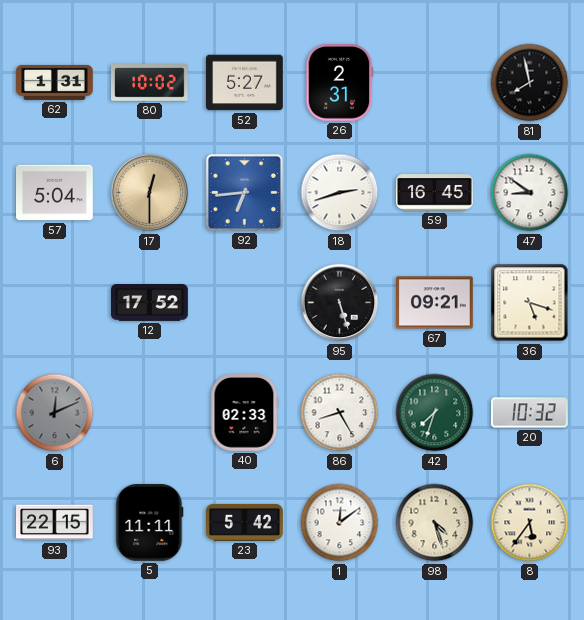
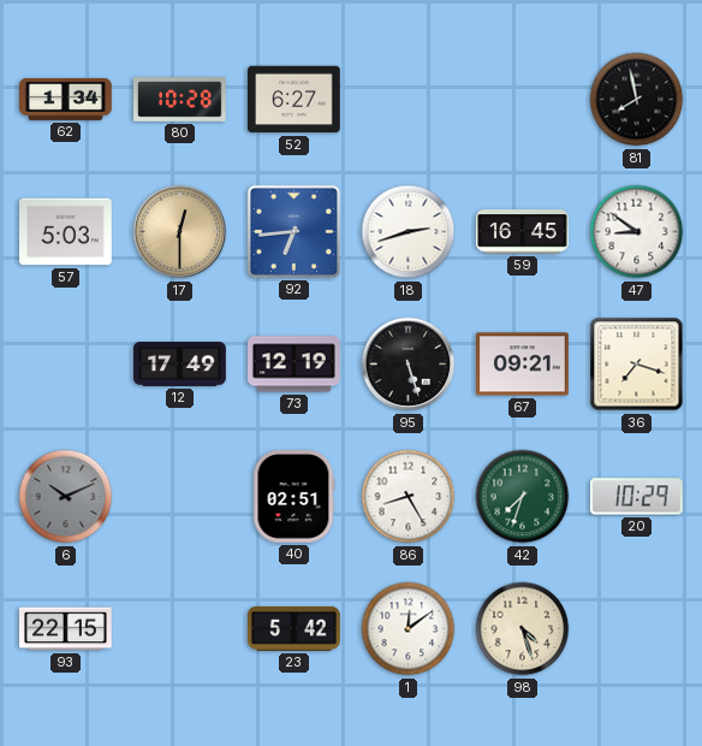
62: 1:31 -> 1:34
80: 10:02 -> 10:28
52: 5:27 -> 6:27
26: 2:31 -> none
57: 5:04 -> 5:03
12: 17:52 -> 17:49
73: none -> 12:19
36: 5:18 -> 7:18
6: 12:11 -> 10:11
40: 02:33 -> 02:51
20: 10:32 -> 10:29
5: 11:11 -> none
8: 5:36 -> none
